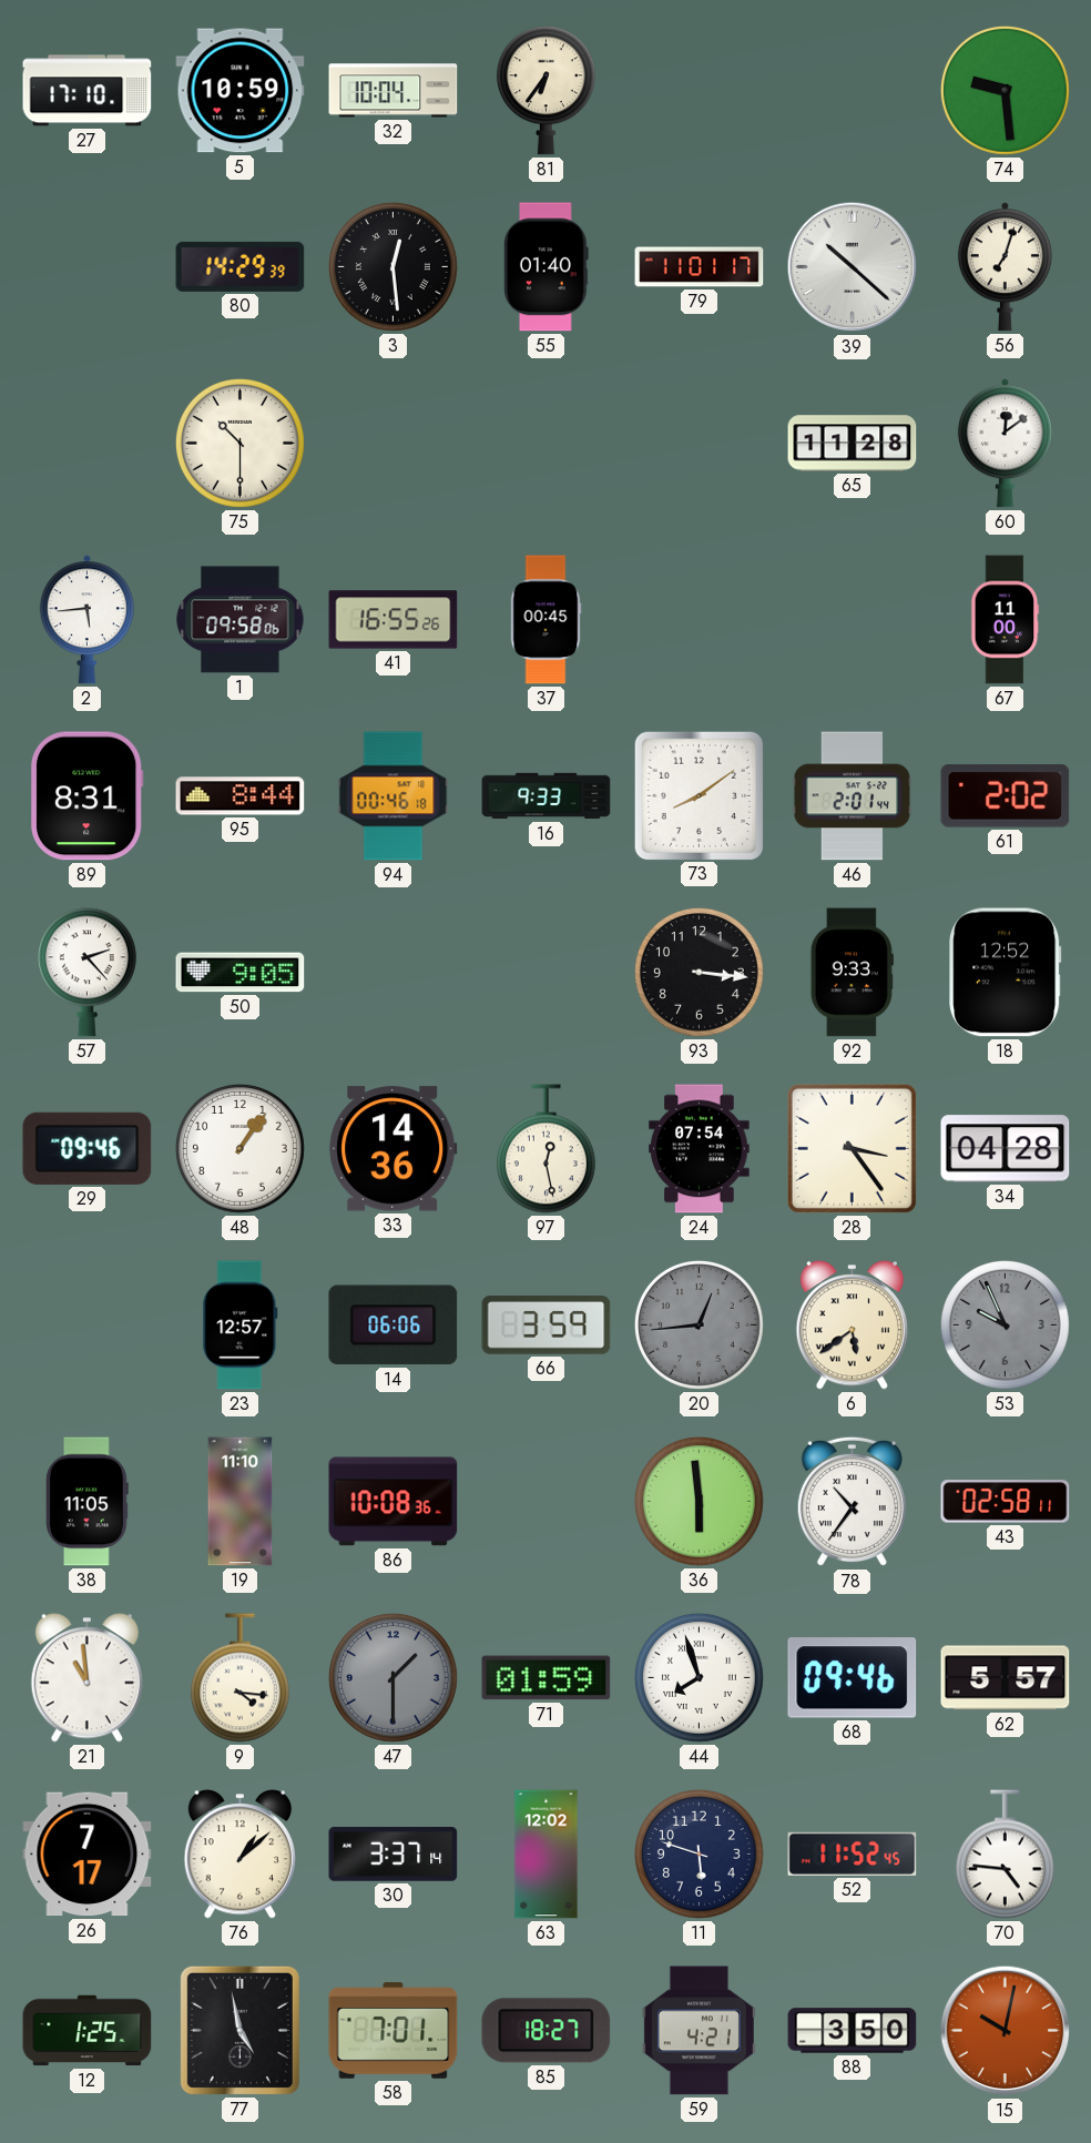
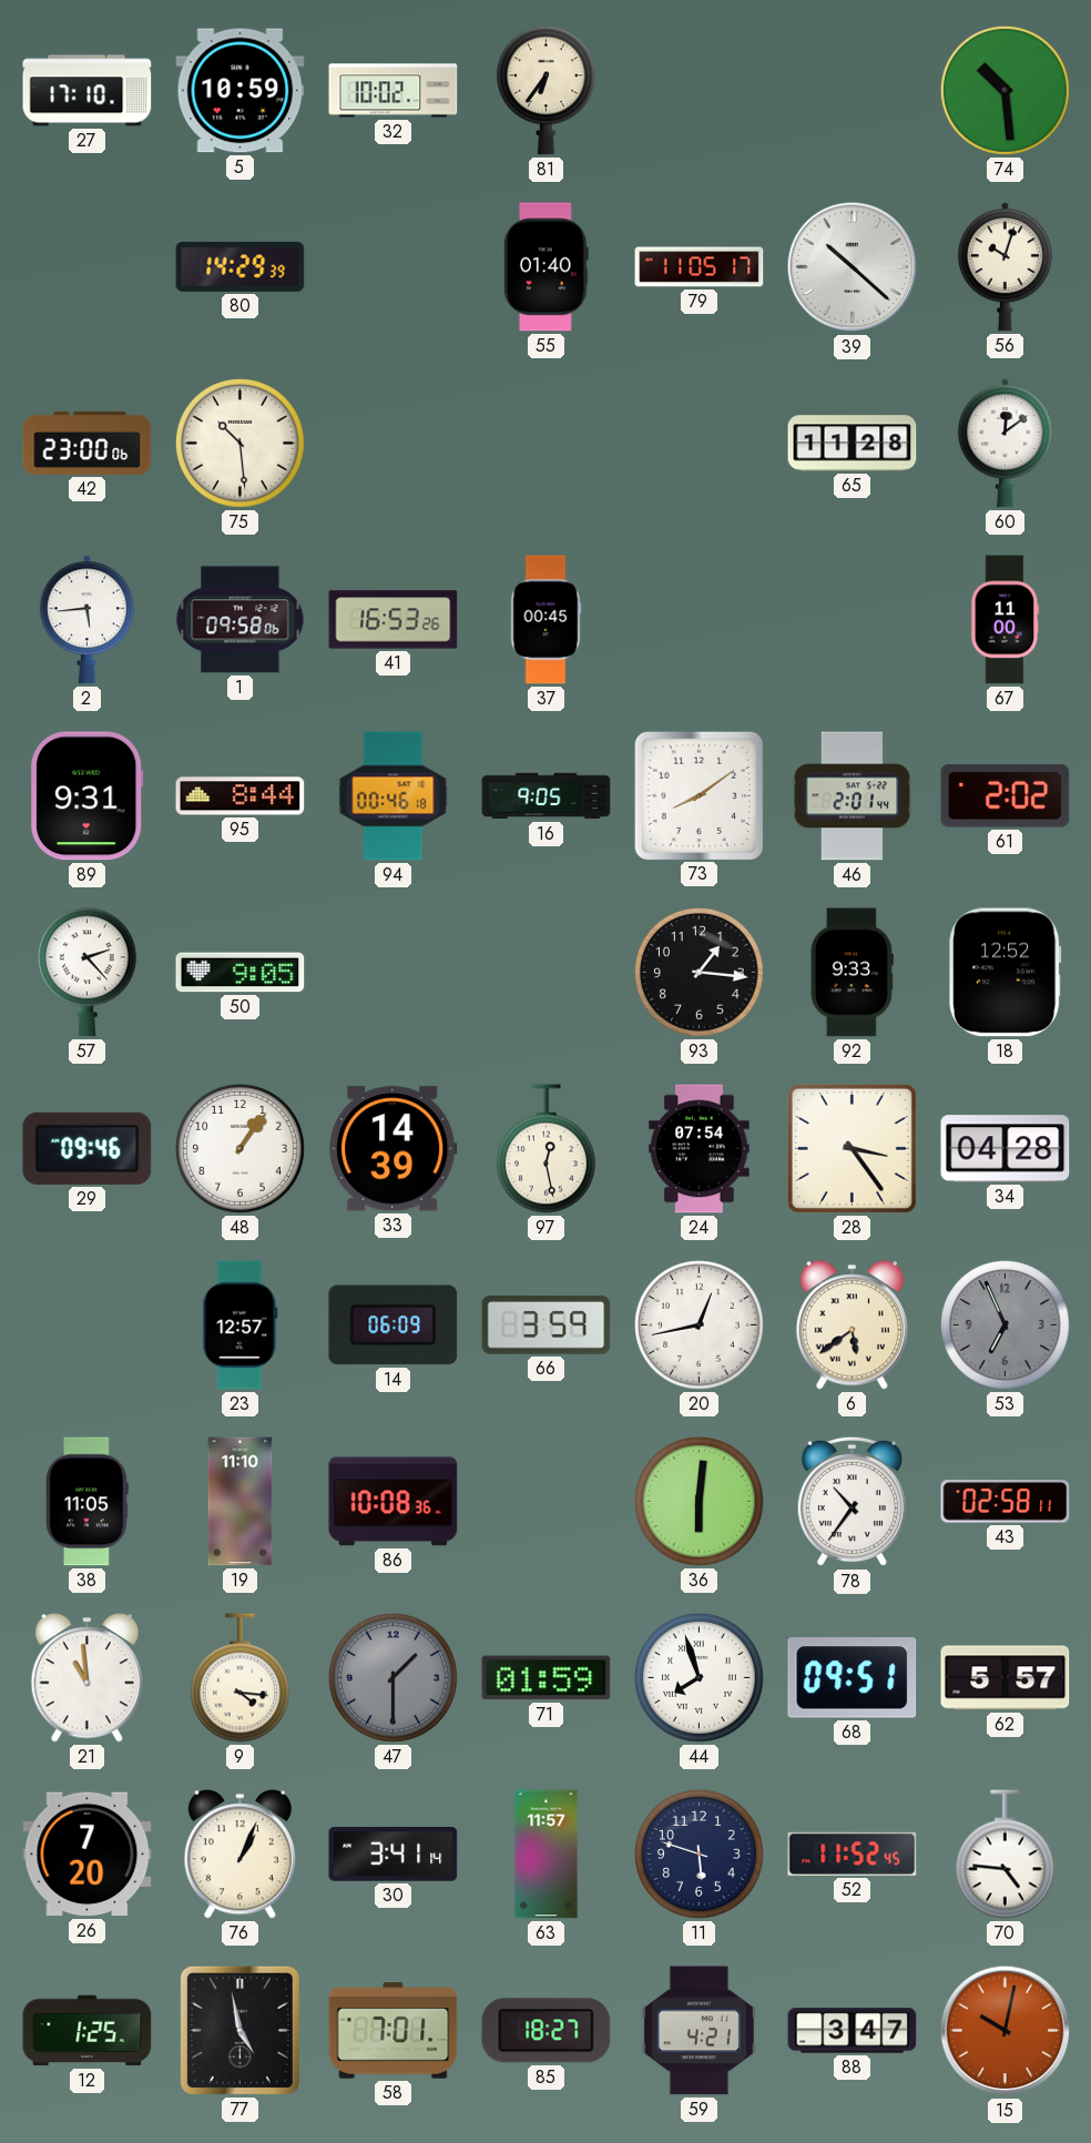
32: 10:04 -> 10:02
74: 9:29 -> 10:29
3: 12:29 -> none
79: 11:01 -> 11:05
56: 7:03 -> 10:03
42: none -> 23:00
75: 10:30 -> 10:29
41: 16:55 -> 16:53
89: 8:31 -> 9:31
16: 9:33 -> 9:05
93: 3:16 -> 1:16
33: 14:36 -> 14:39
14: 06:06 -> 06:09
20: 12:44 -> 12:43
20 dial: grey -> white
53: 9:56 -> 6:56
36: 5:59 -> 6:01
68: 09:46 -> 09:51
26: 7:17 -> 7:20
76: 1:08 -> 1:04
30: 3:37 -> 3:41
63: 12:02 -> 11:57
88: 3:50 -> 3:47
